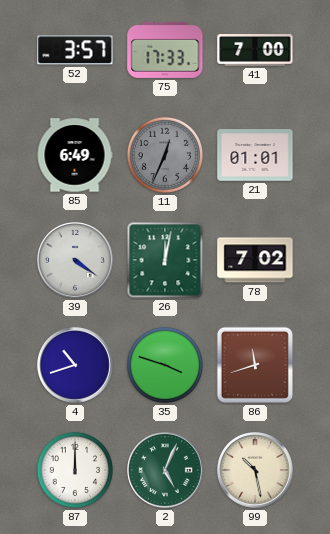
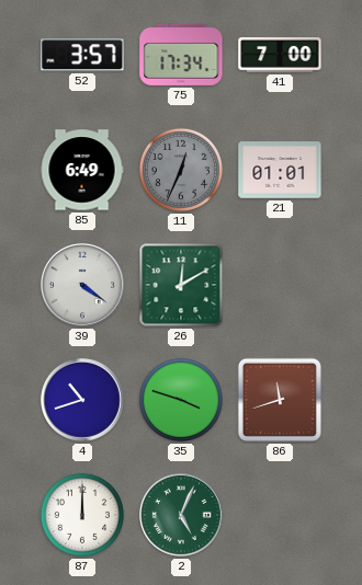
75: 17:33 -> 17:34
26: 12:02 -> 12:10
78: 7:02 -> none
99: 10:28 -> none
